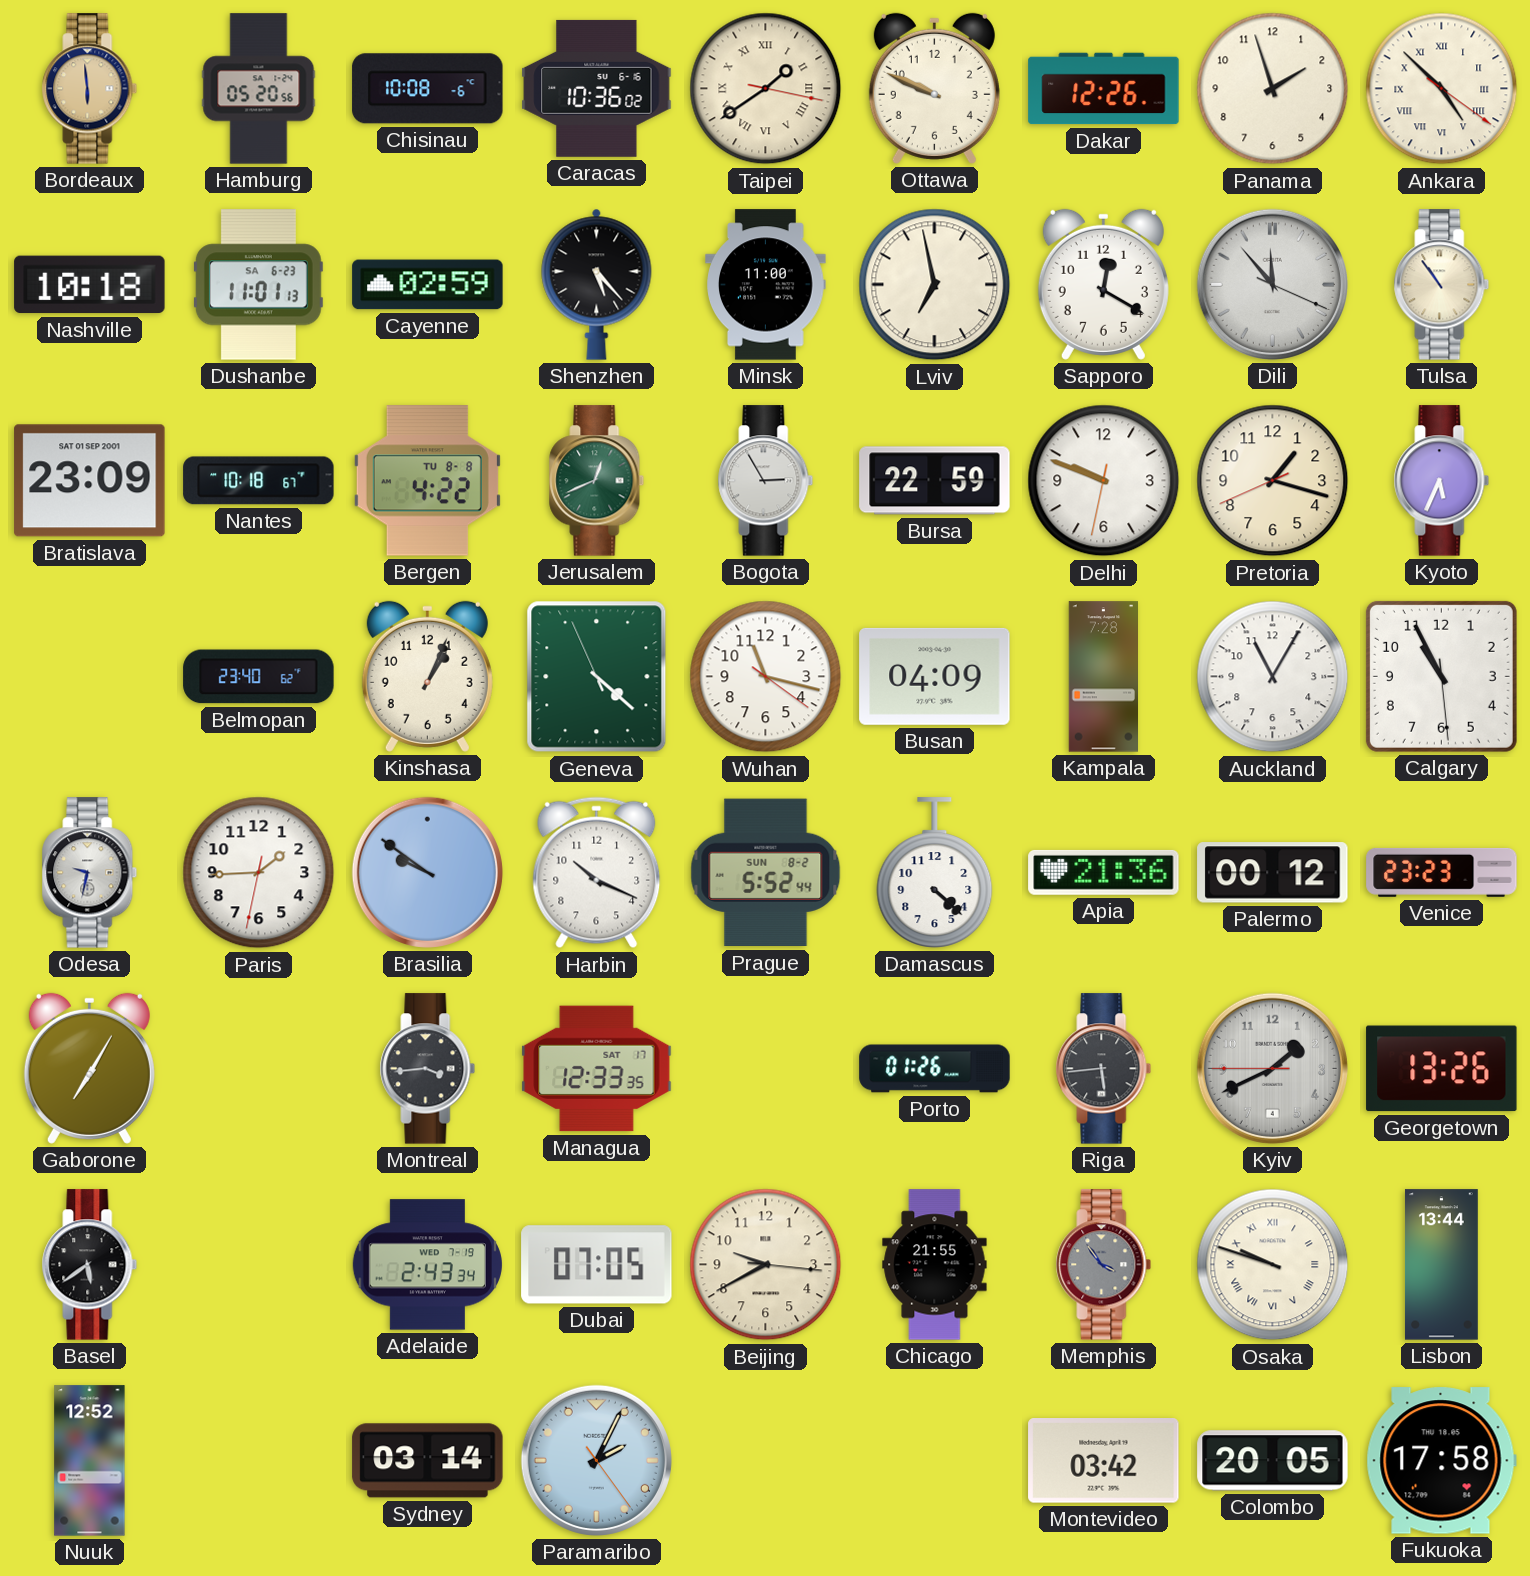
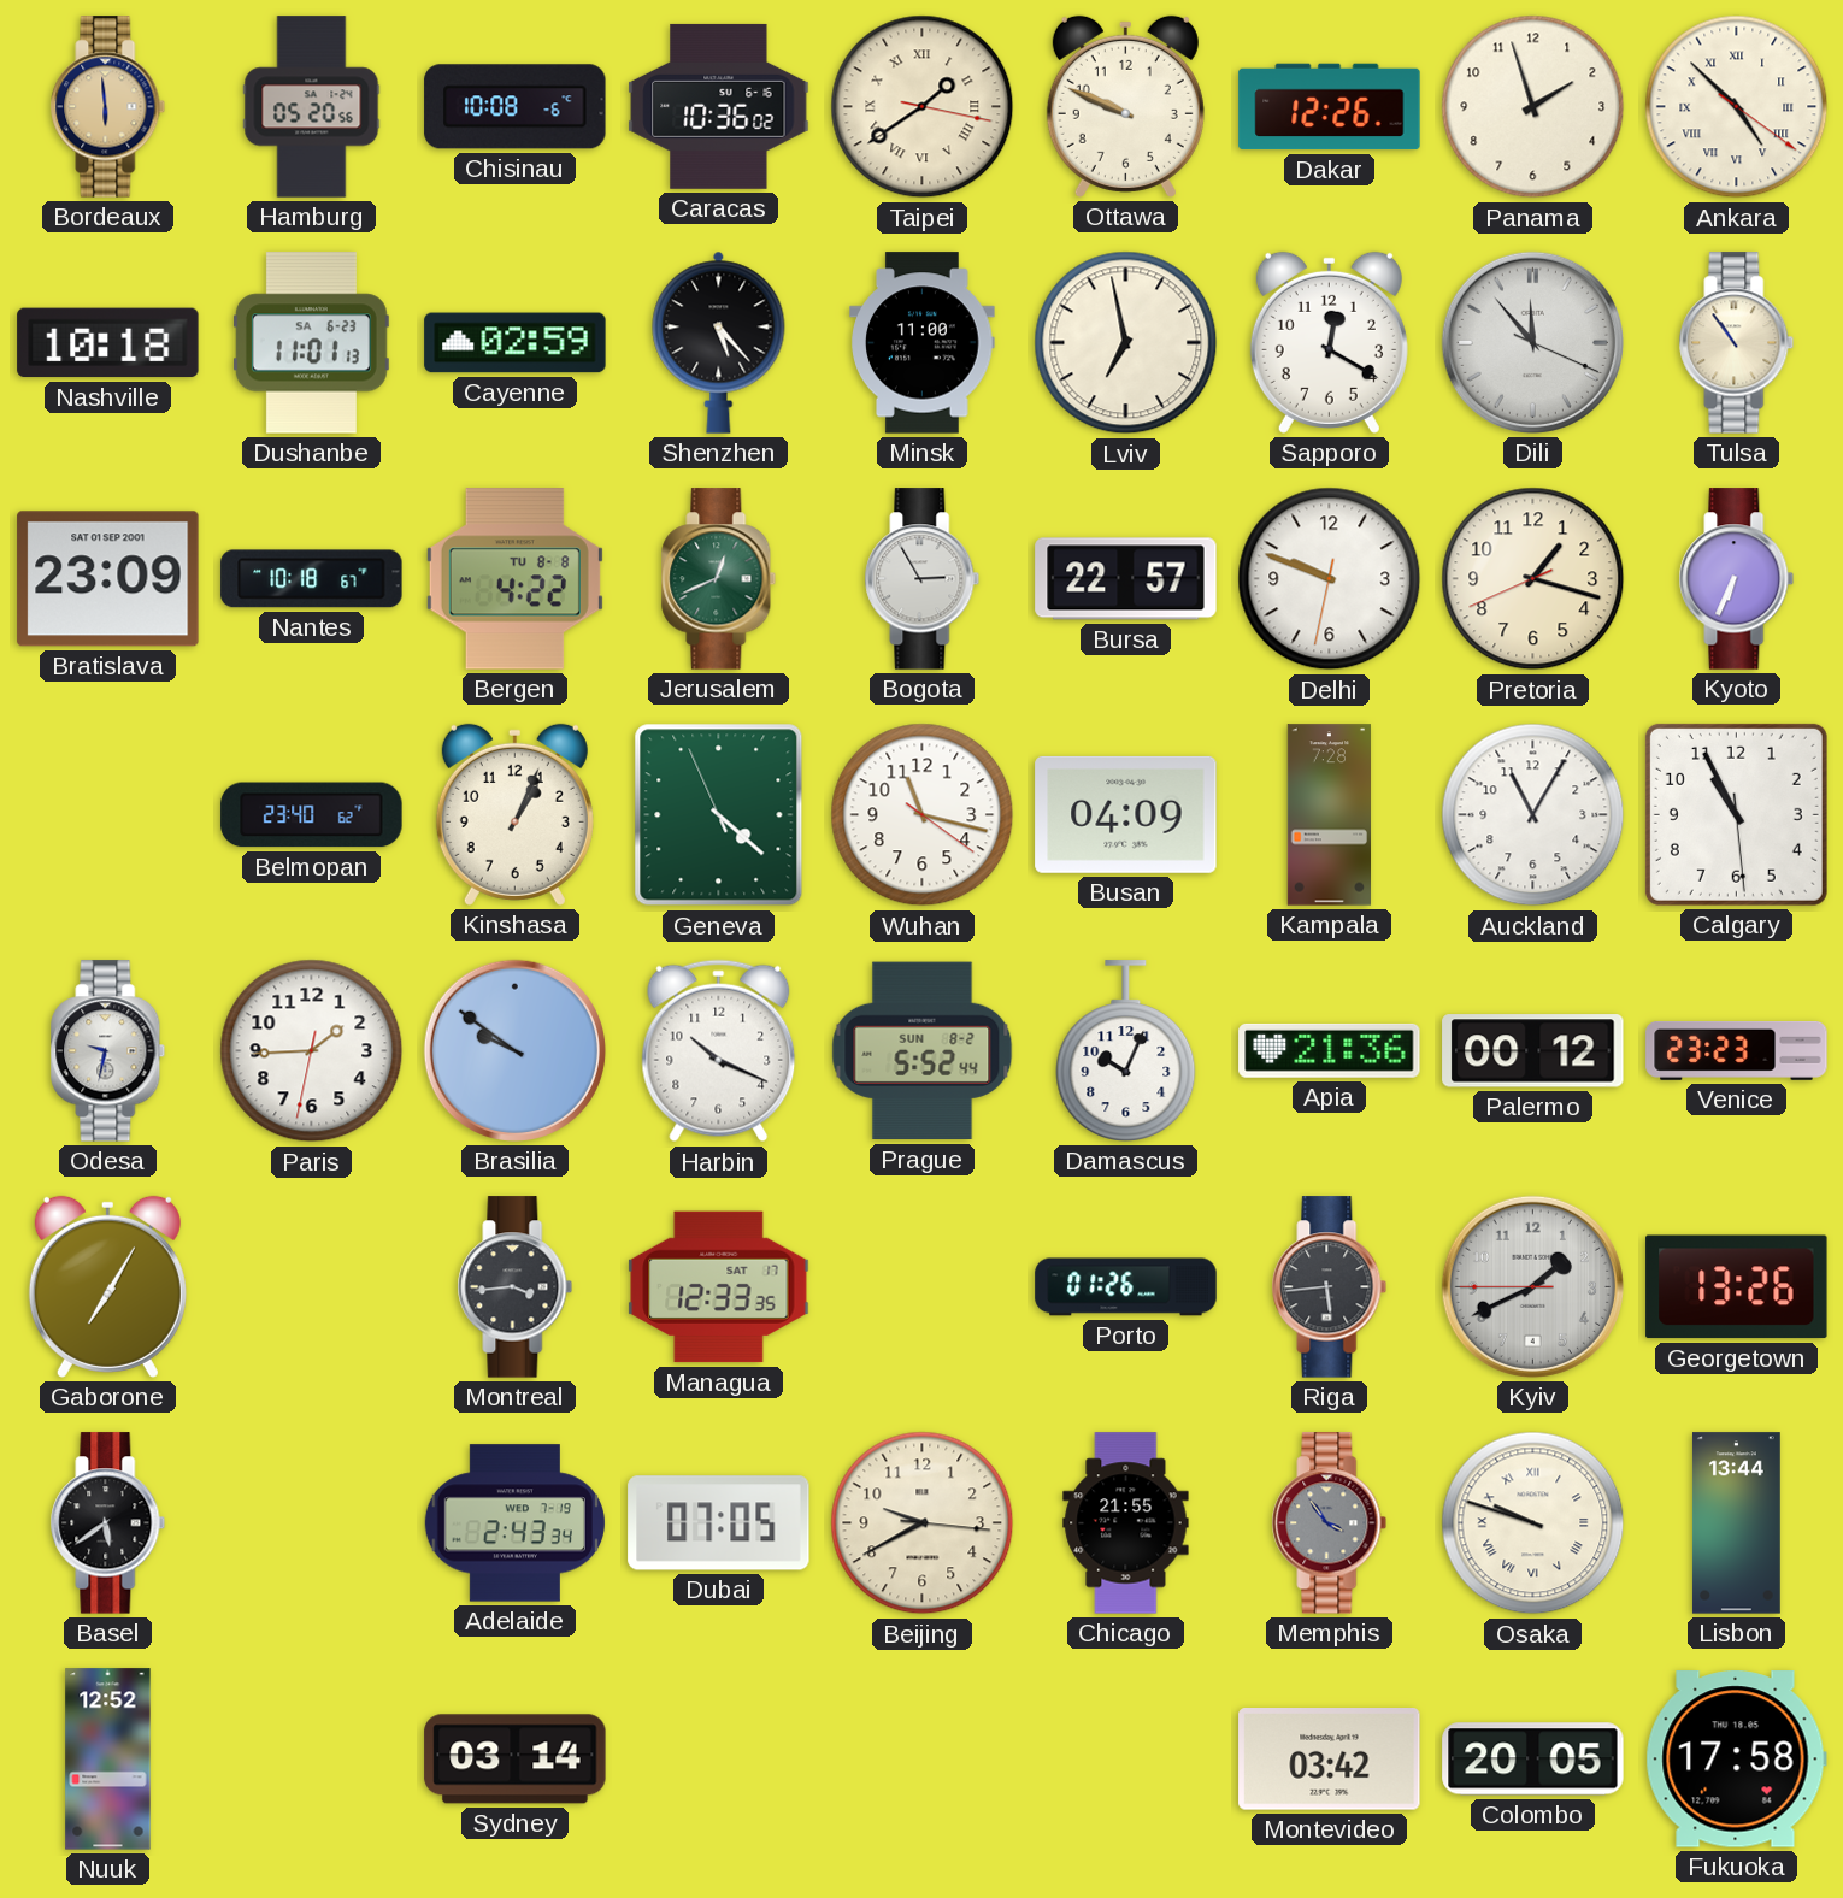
Bursa: 22:59 -> 22:57
Kyoto: 5:34 -> 6:34
Damascus: 4:22 -> 10:04
Paramaribo: 2:04 -> none
